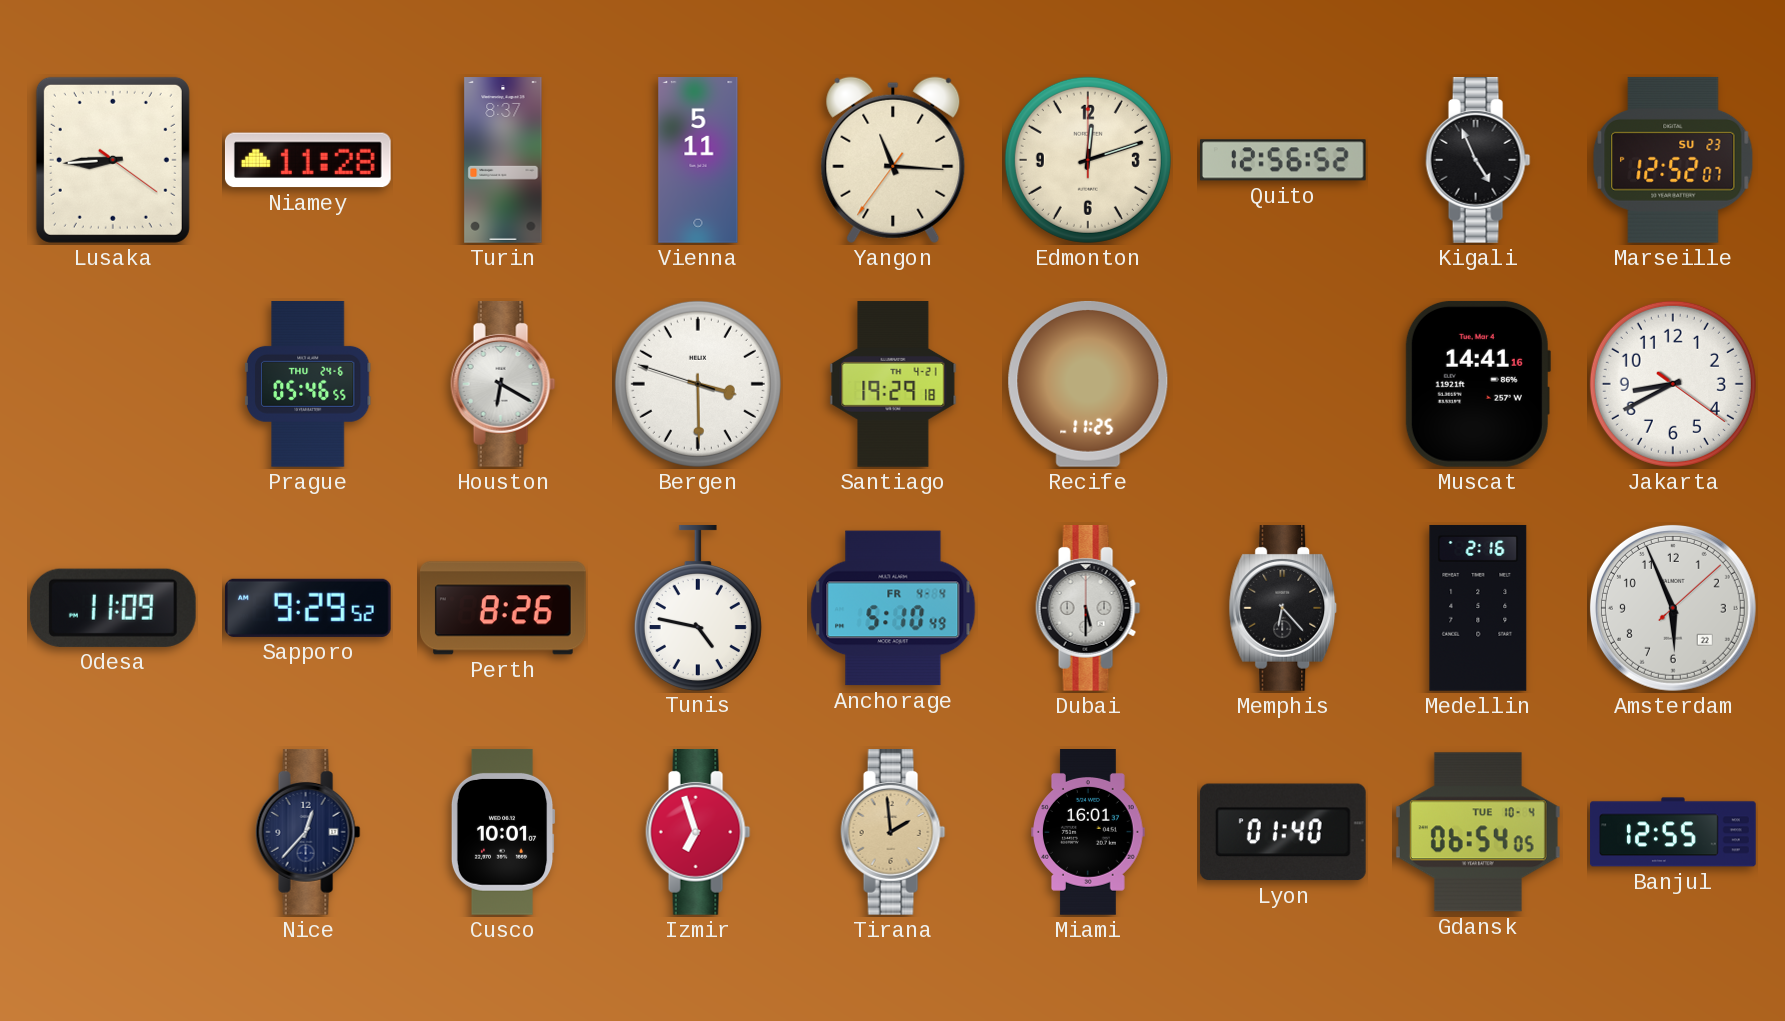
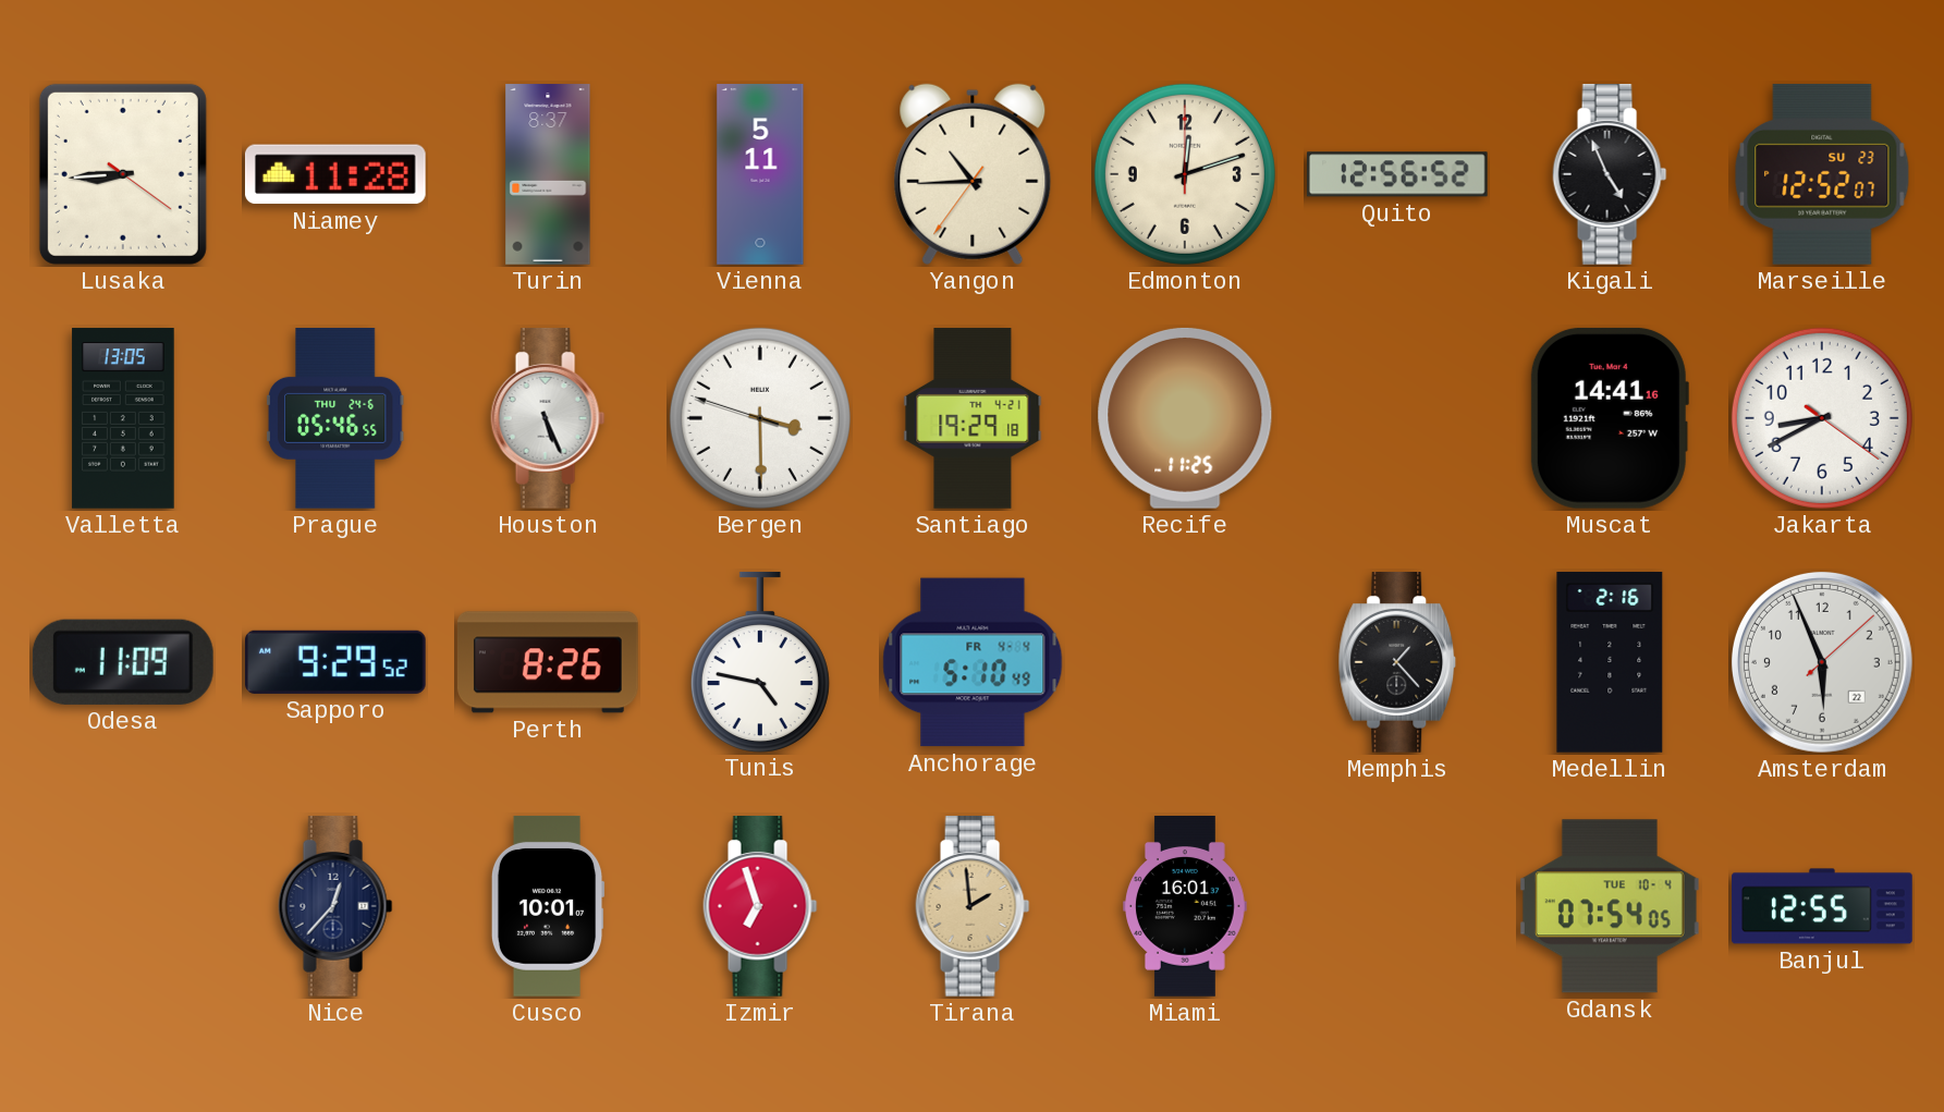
Yangon: 11:15 -> 10:44
Valletta: none -> 13:05
Houston: 6:20 -> 5:26
Dubai: 5:30 -> none
Memphis: 6:23 -> 1:23
Lyon: 01:40 -> none
Gdansk: 06:54 -> 07:54
